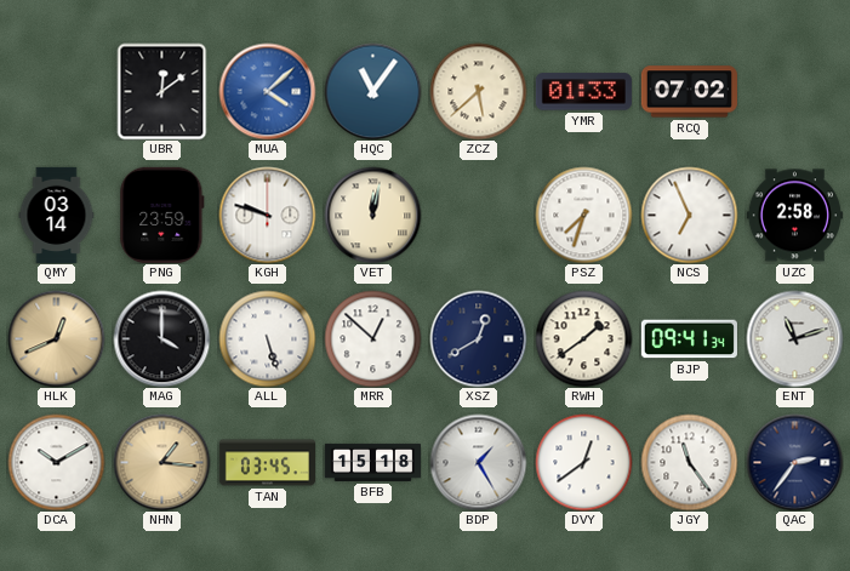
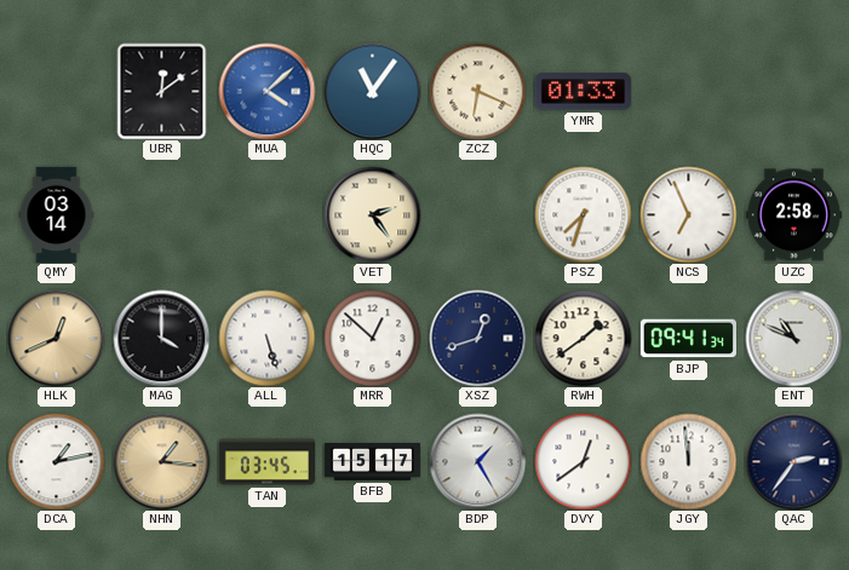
ZCZ: 5:38 -> 6:19
RCQ: 07:02 -> none
PNG: 23:59 -> none
KGH: 9:48 -> none
VET: 12:02 -> 2:24
XSZ: 12:40 -> 12:42
ENT: 11:12 -> 10:49
DCA: 10:10 -> 1:13
BFB: 15:18 -> 15:17
JGY: 11:24 -> 11:59
